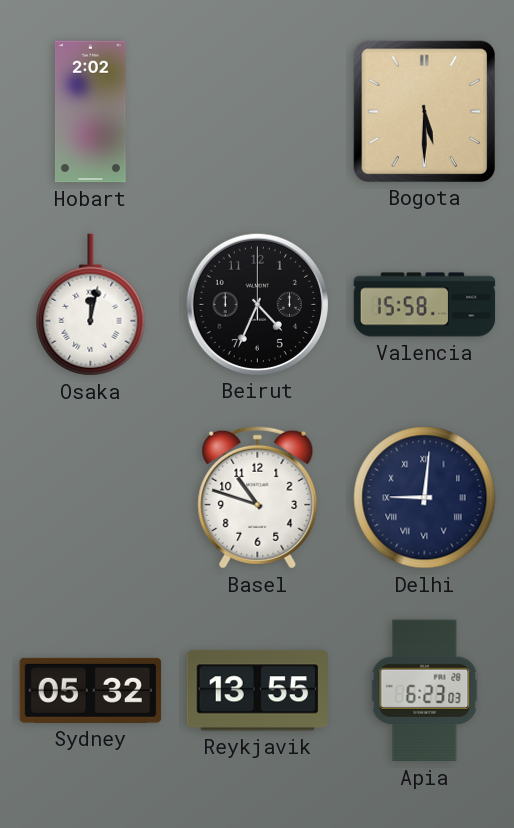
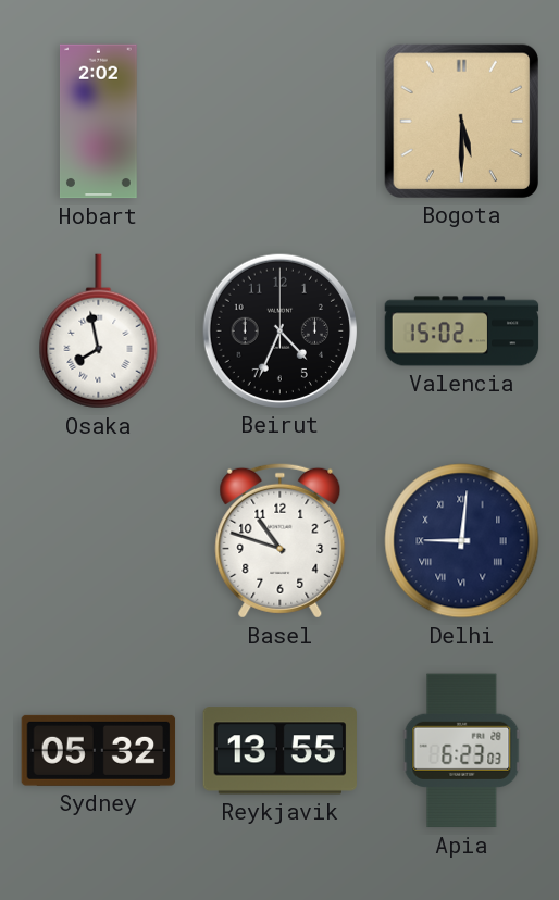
Osaka: 12:02 -> 7:58
Valencia: 15:58 -> 15:02
